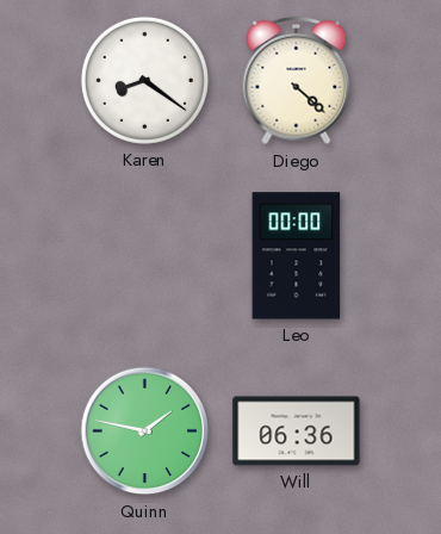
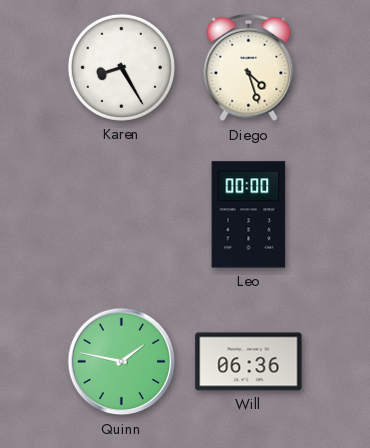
Karen: 8:21 -> 8:25
Diego: 4:22 -> 4:27
